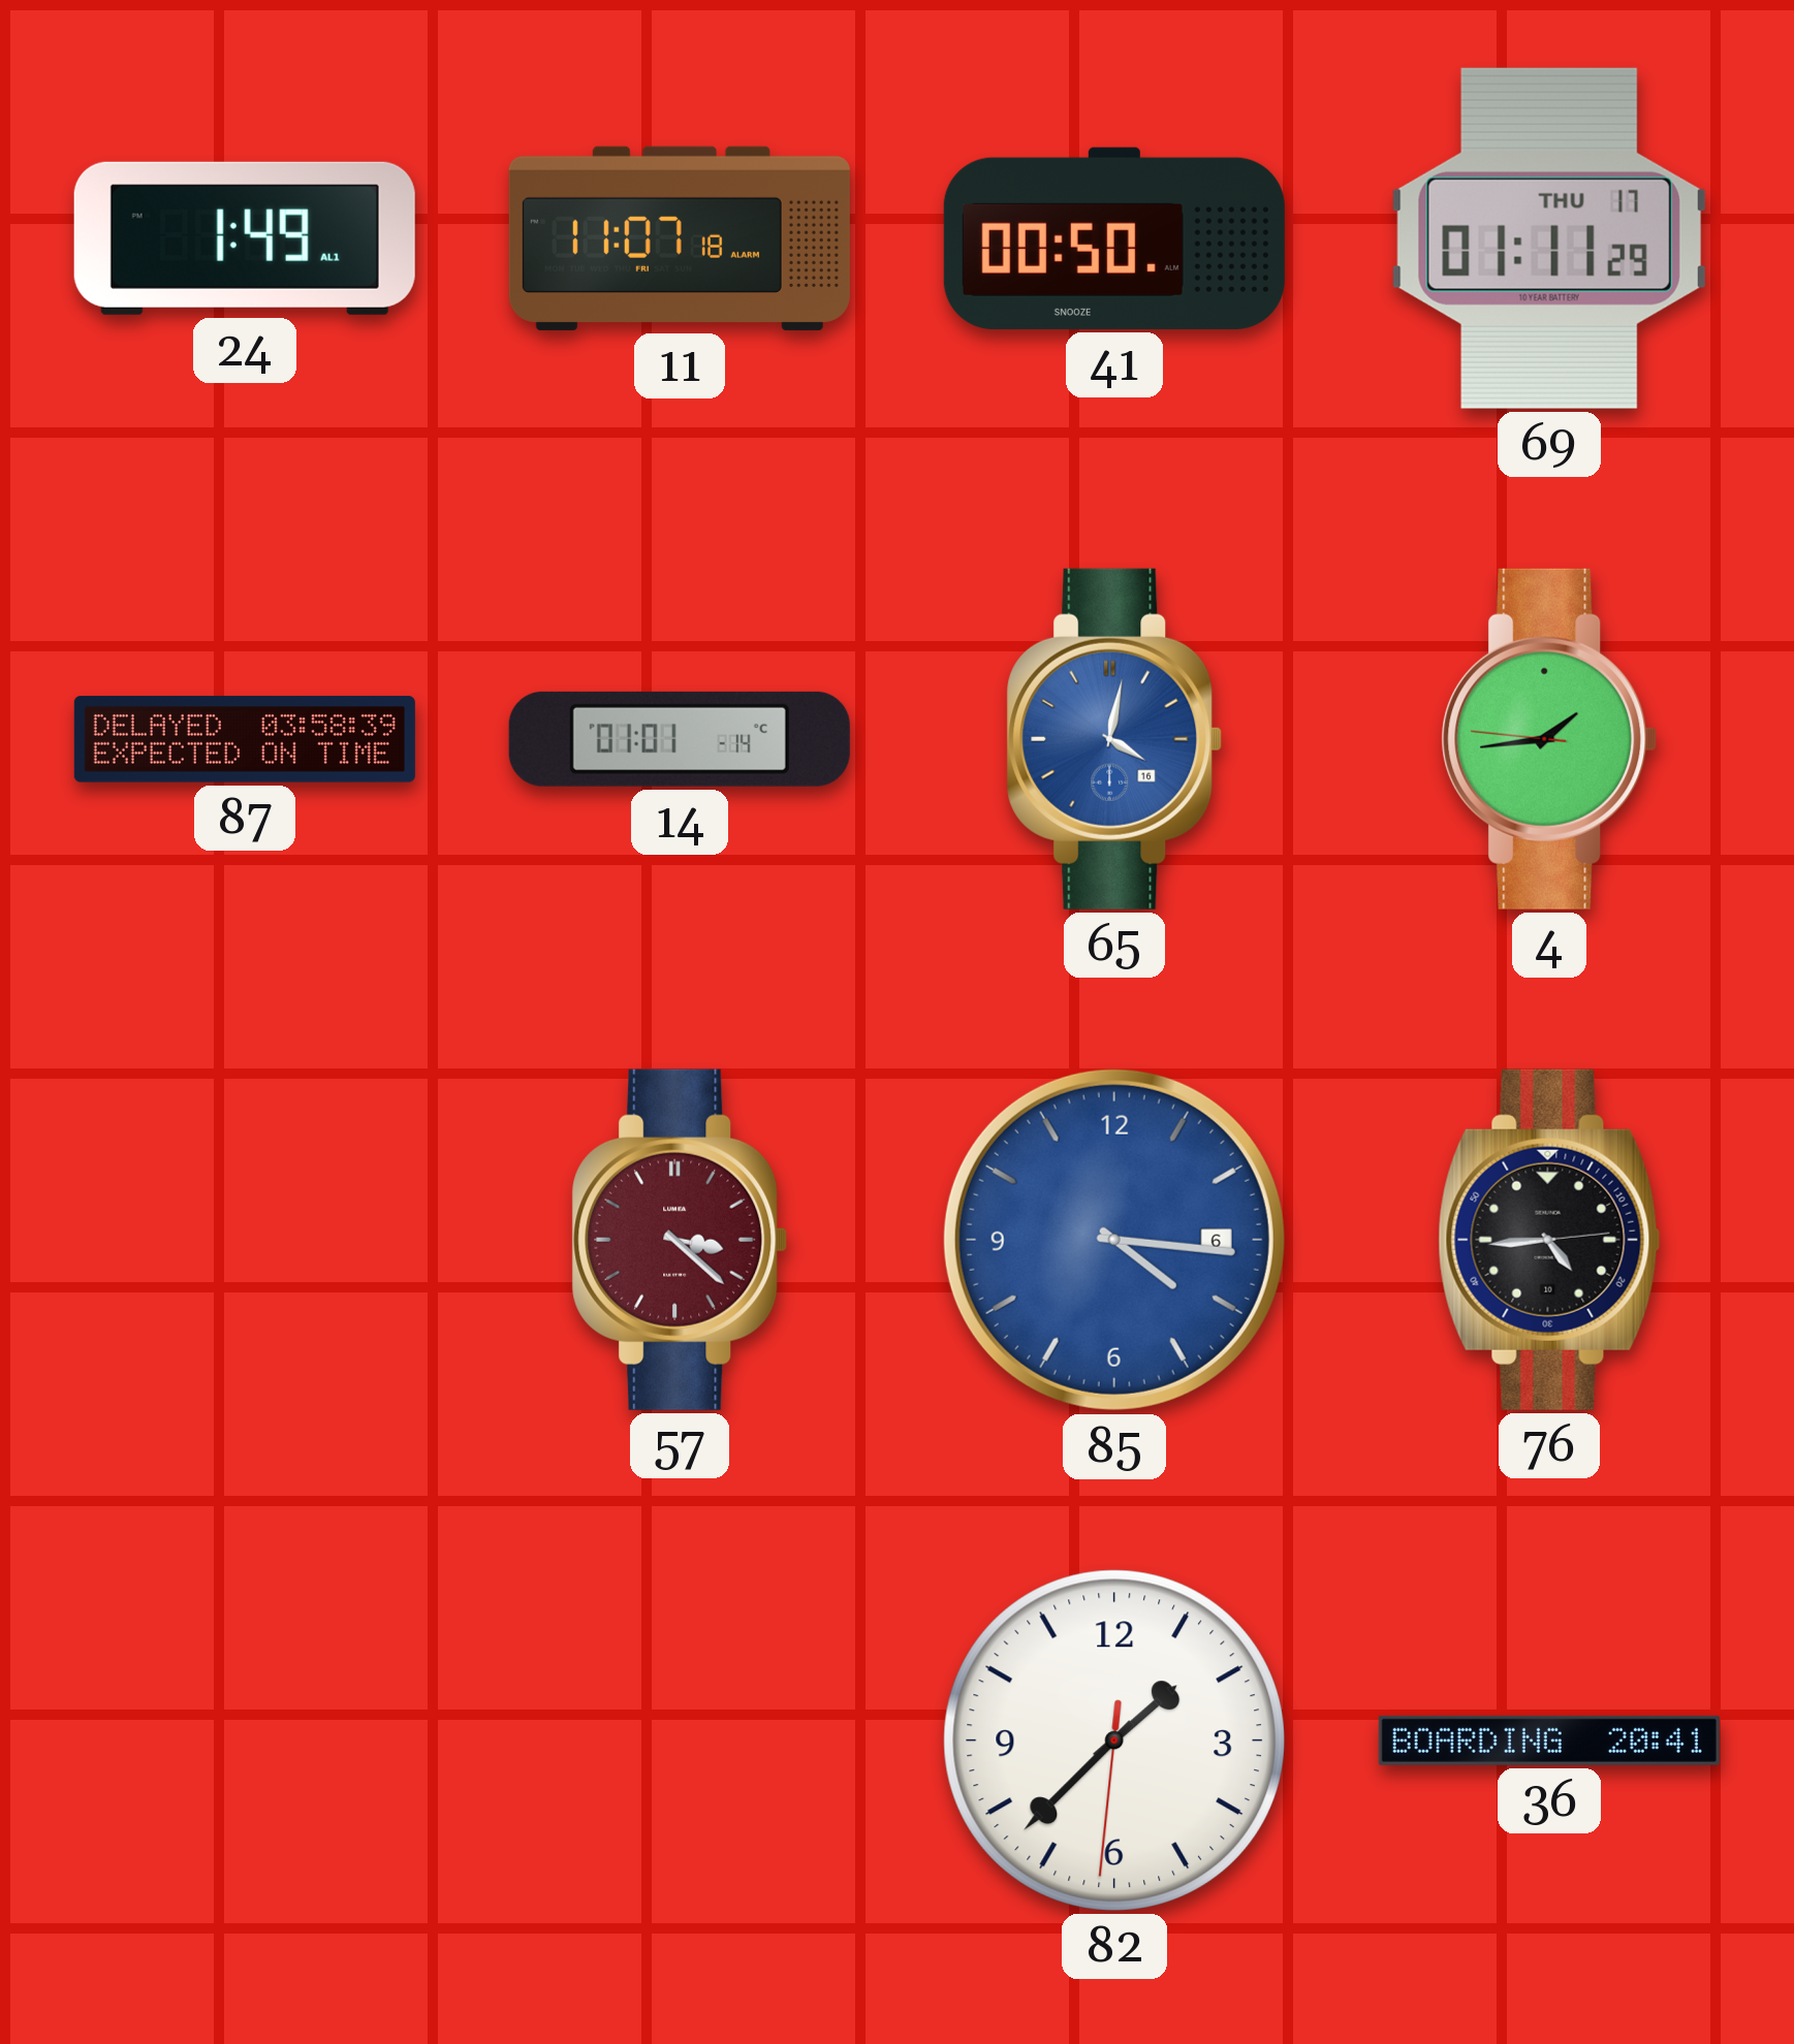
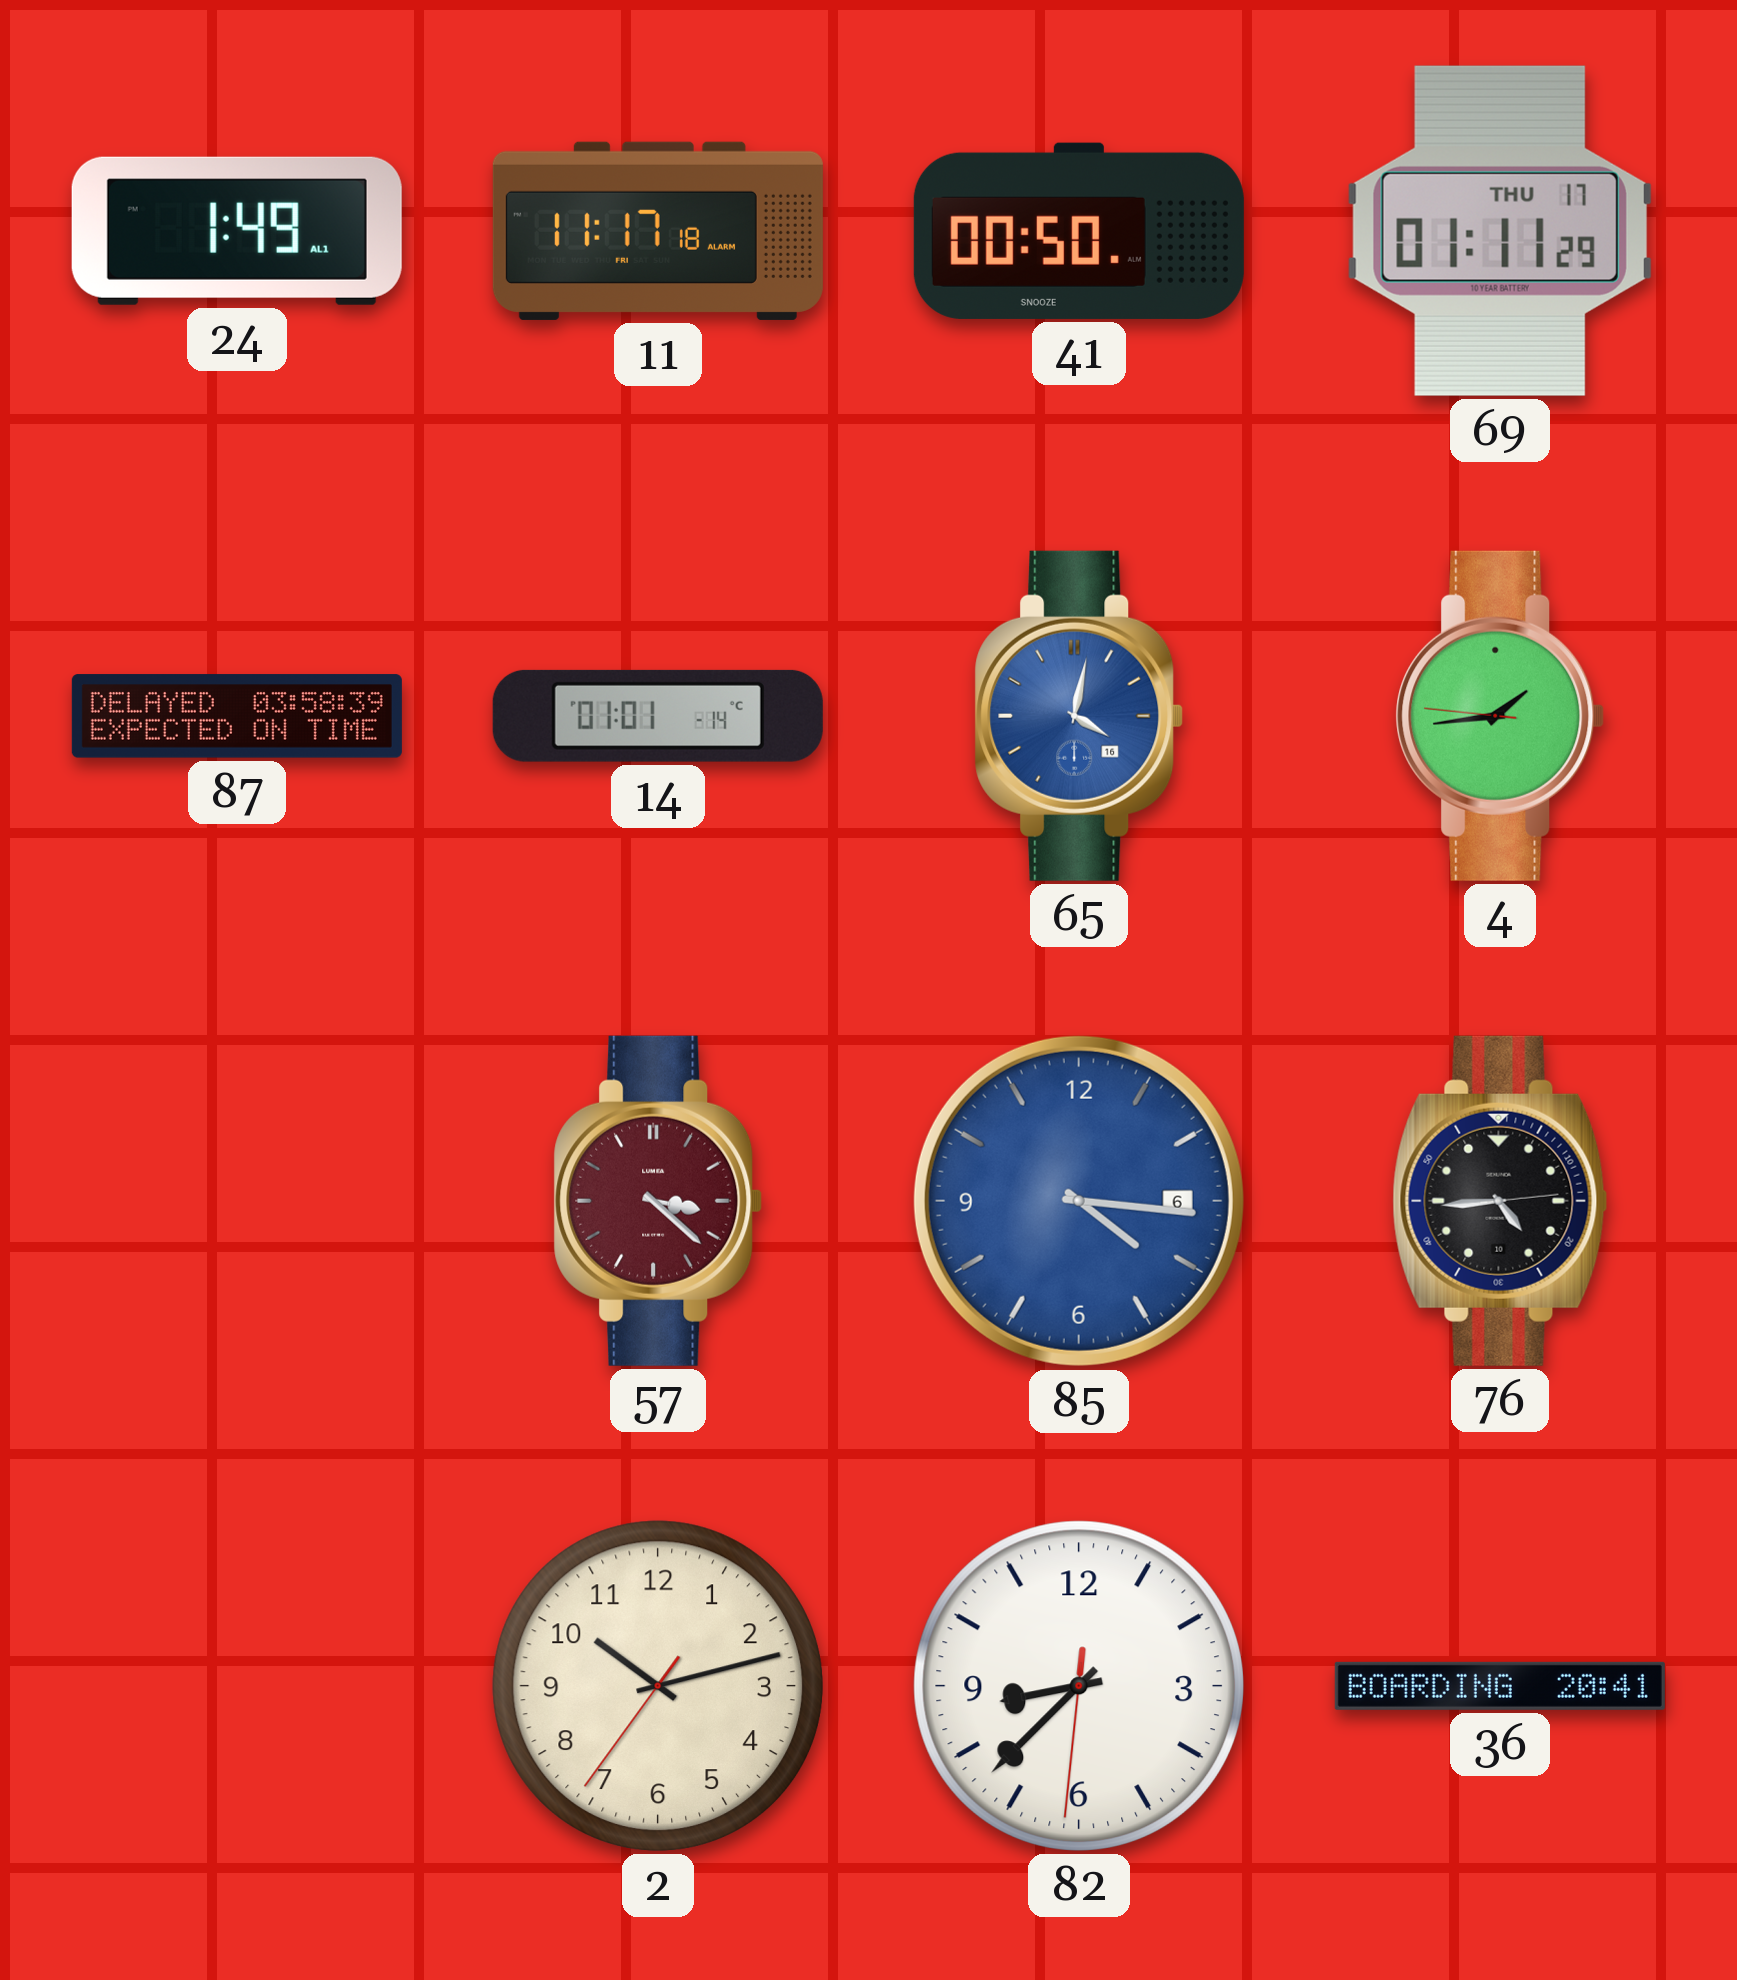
11: 11:07 -> 11:17
2: none -> 10:12
82: 1:37 -> 8:37
